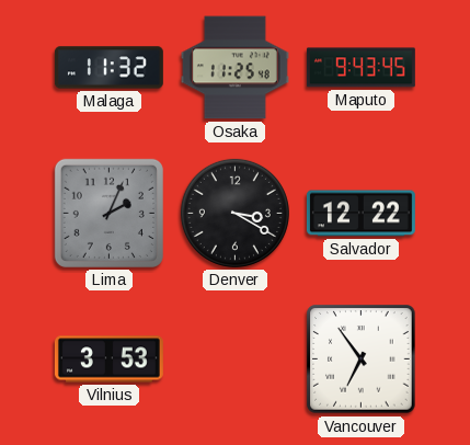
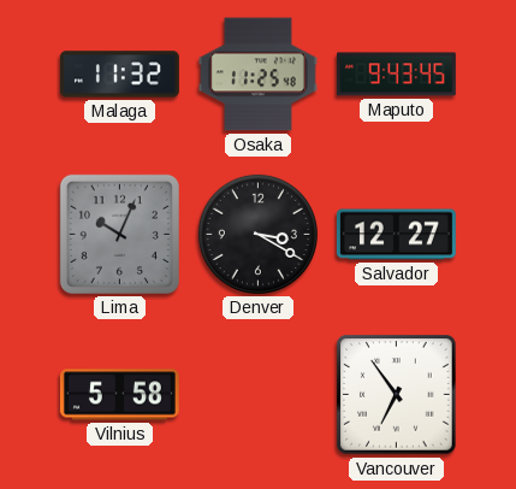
Lima: 2:04 -> 10:04
Salvador: 12:22 -> 12:27
Vilnius: 3:53 -> 5:58
